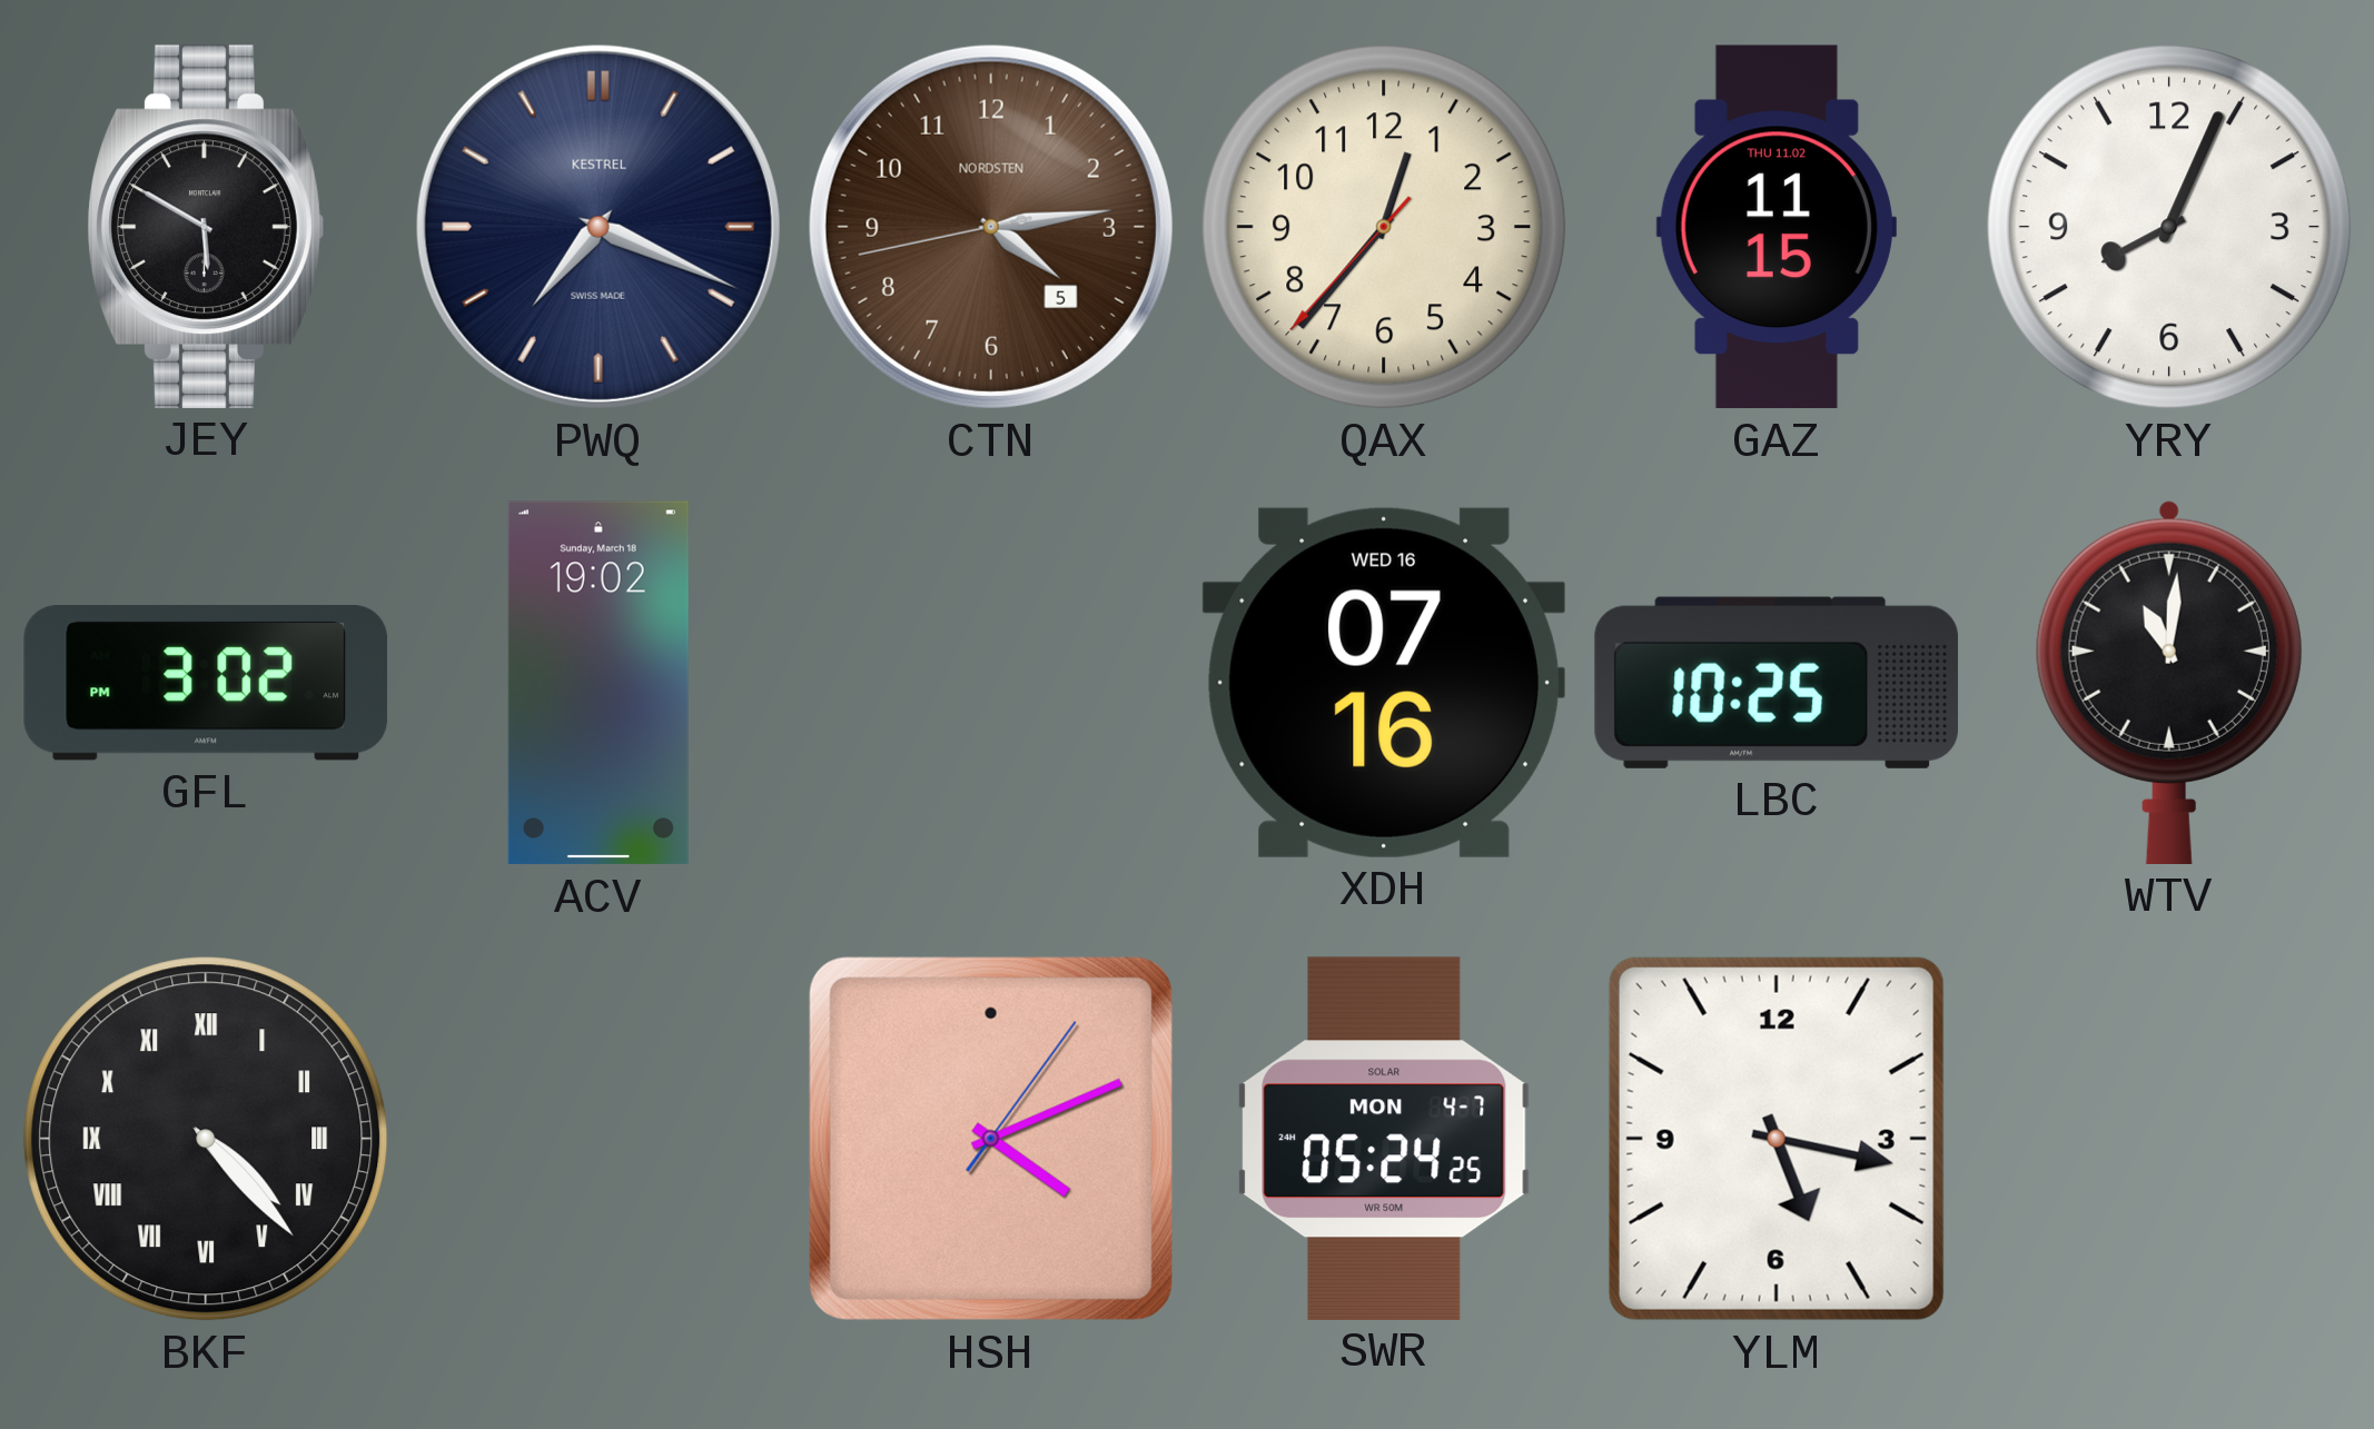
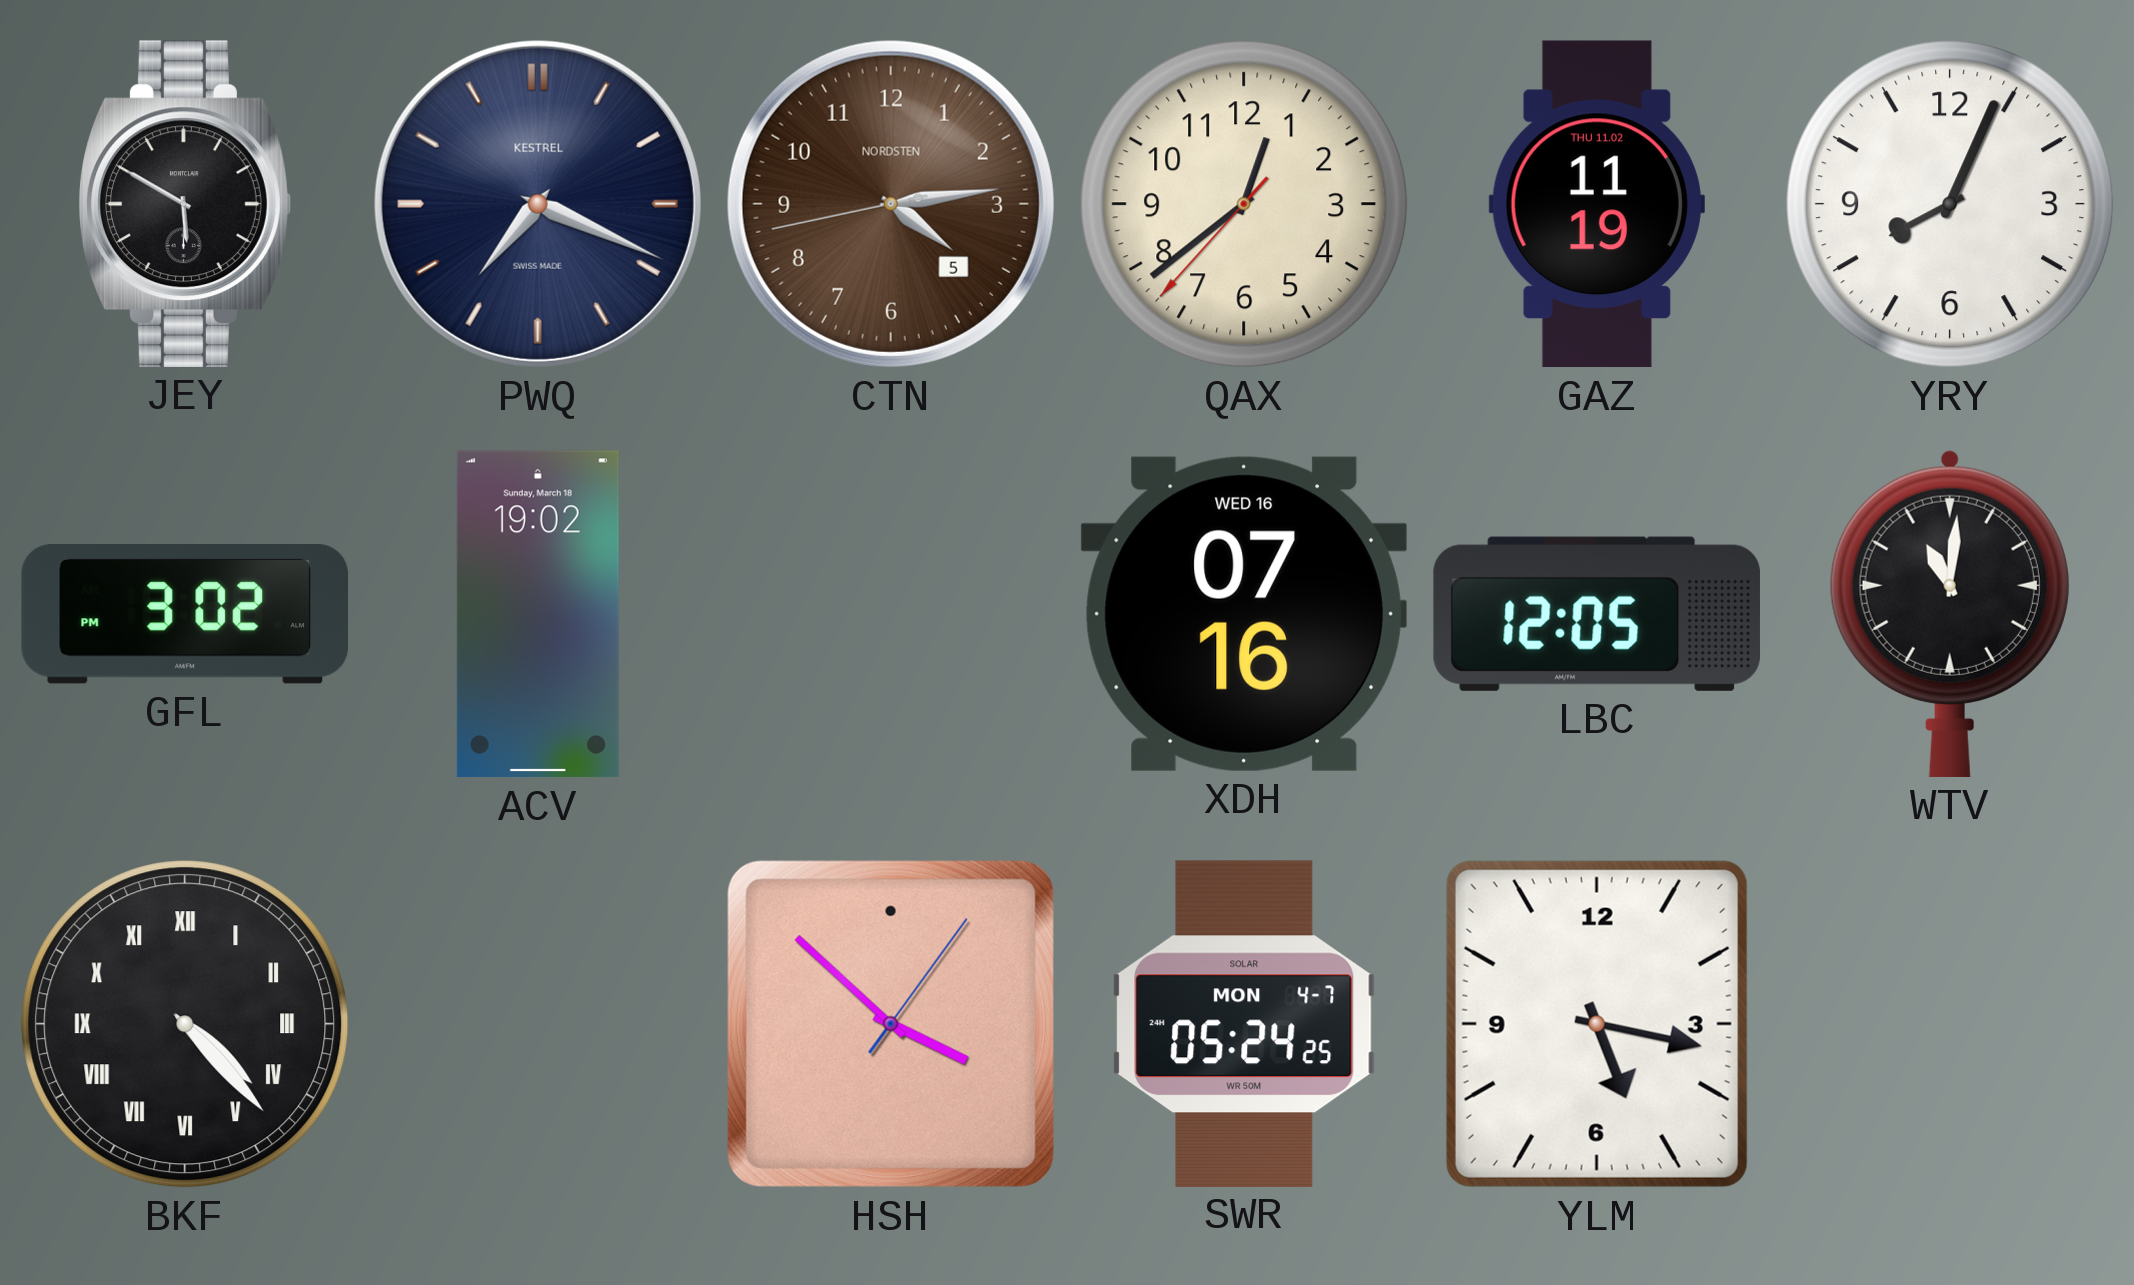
QAX: 12:36 -> 12:38
GAZ: 11:15 -> 11:19
LBC: 10:25 -> 12:05
HSH: 4:11 -> 3:52
